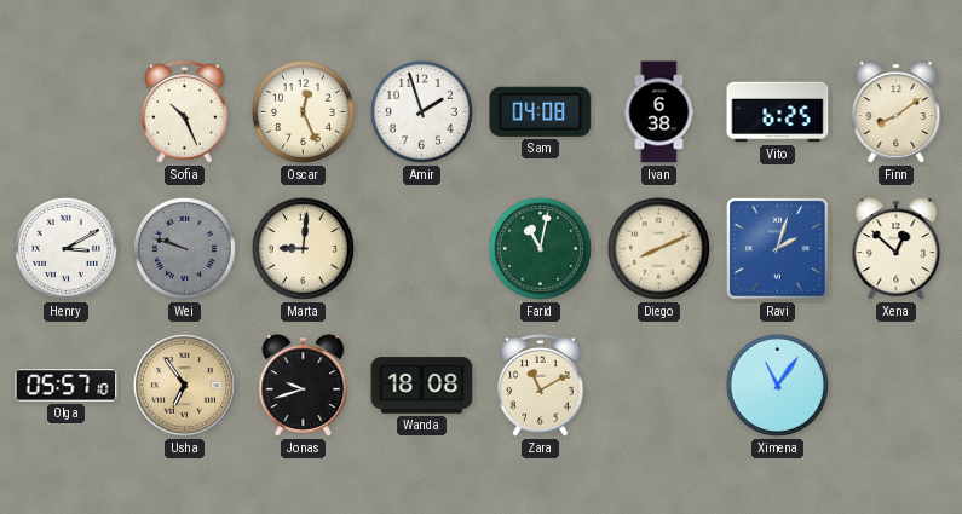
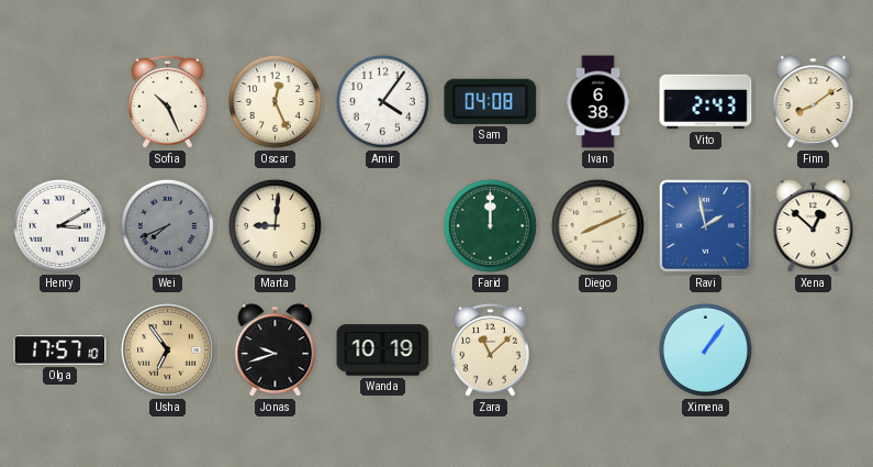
Amir: 1:57 -> 4:06
Vito: 6:25 -> 2:43
Wei: 9:48 -> 7:41
Farid: 11:02 -> 12:00
Ravi: 2:03 -> 1:58
Olga: 05:57 -> 17:57
Wanda: 18:08 -> 10:19
Zara: 11:10 -> 11:08
Ximena: 11:06 -> 1:06
